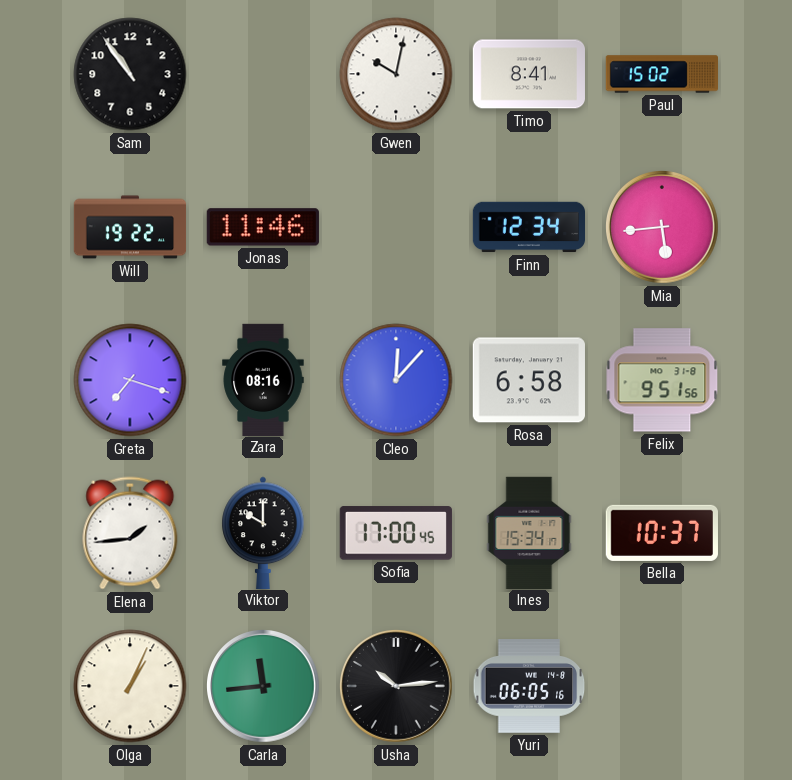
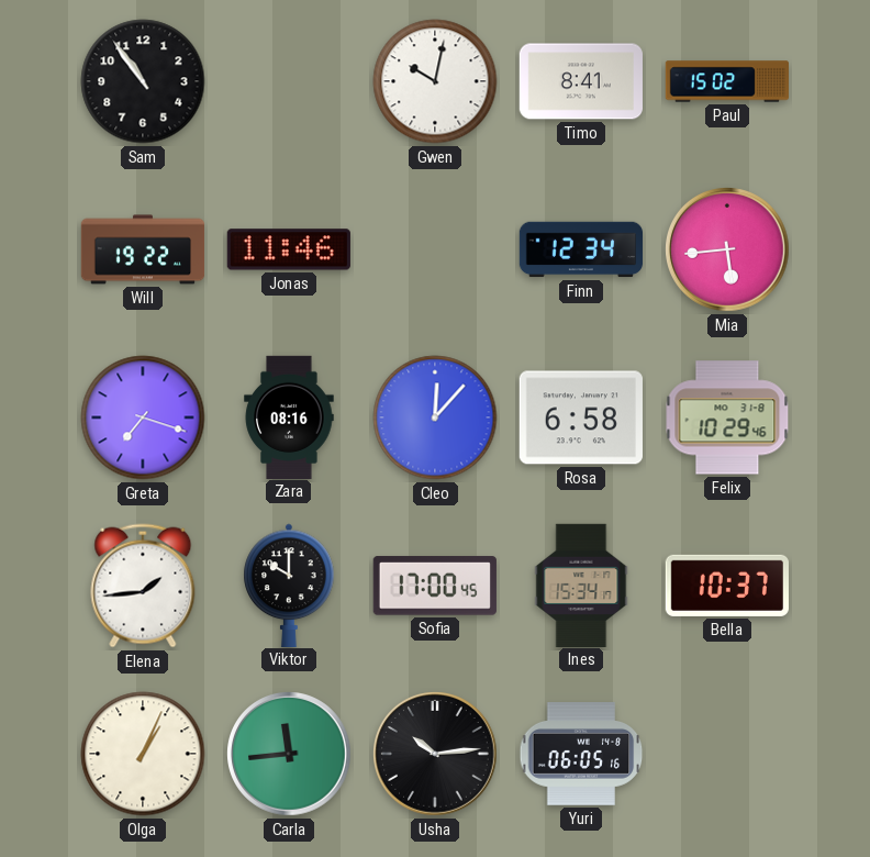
Felix: 9:51 -> 10:29
